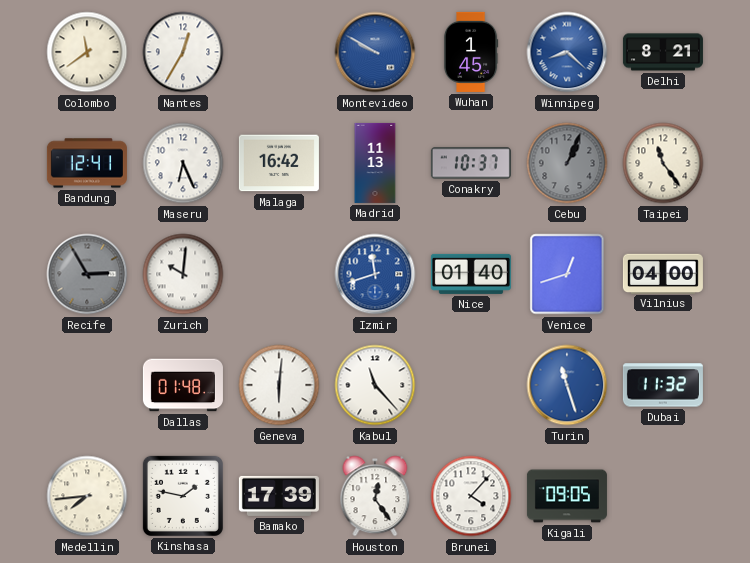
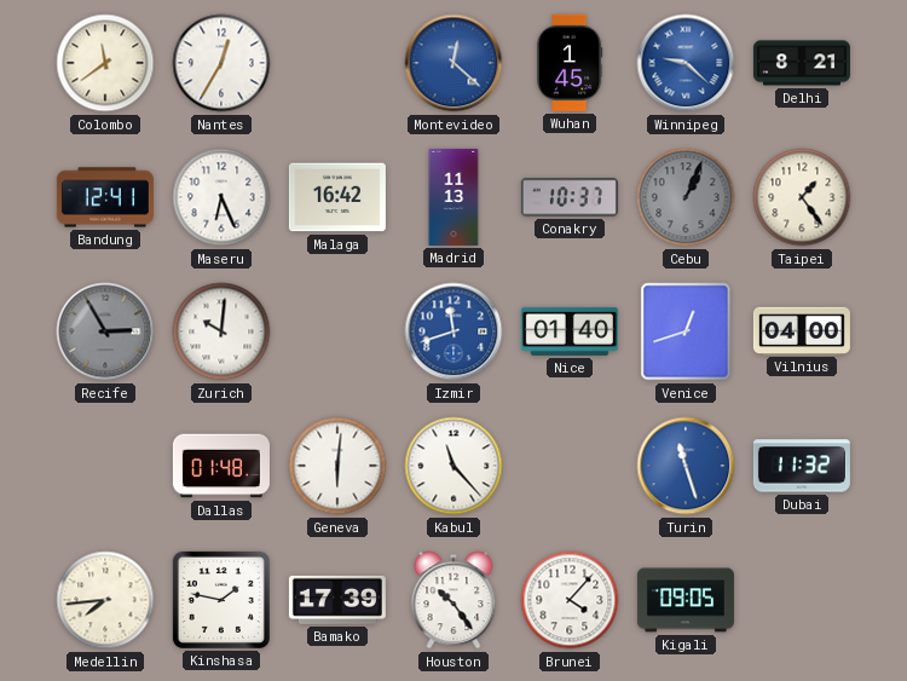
Montevideo: 9:50 -> 12:22
Winnipeg: 8:22 -> 9:22
Taipei: 11:24 -> 1:24
Houston: 12:24 -> 10:24
